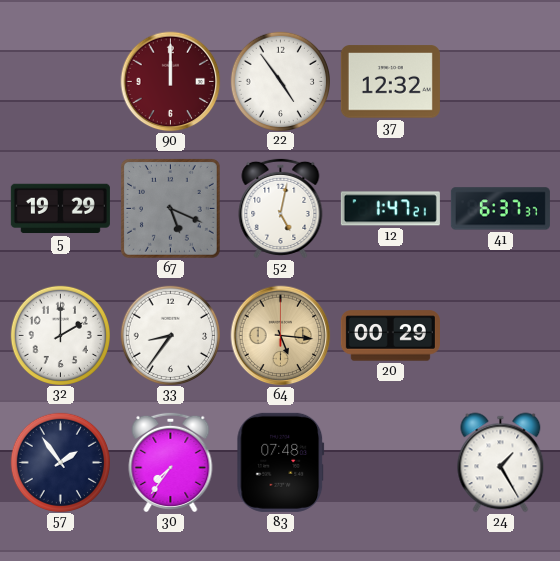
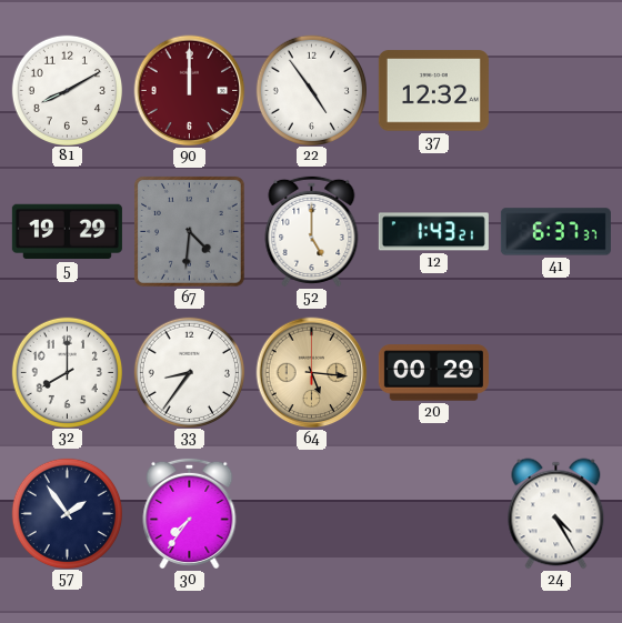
81: none -> 8:10
67: 5:19 -> 4:31
52: 5:02 -> 5:00
12: 1:47 -> 1:43
32: 2:00 -> 8:00
83: 07:48 -> none
24: 1:25 -> 4:25
